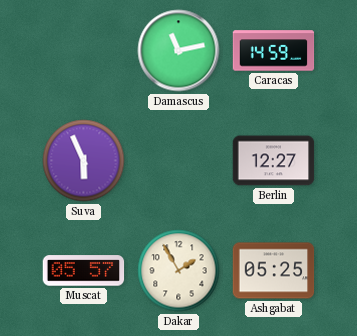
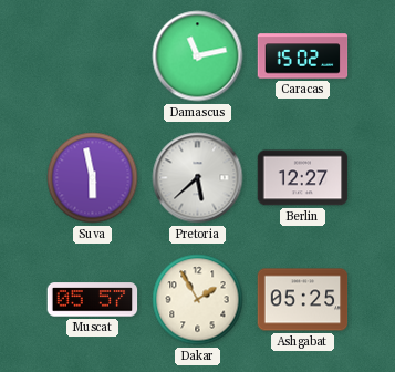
Caracas: 14:59 -> 15:02
Suva: 5:56 -> 5:58
Pretoria: none -> 5:38
